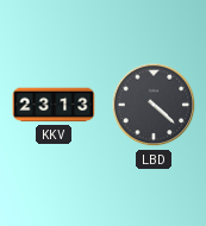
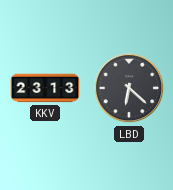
LBD: 4:22 -> 6:22
